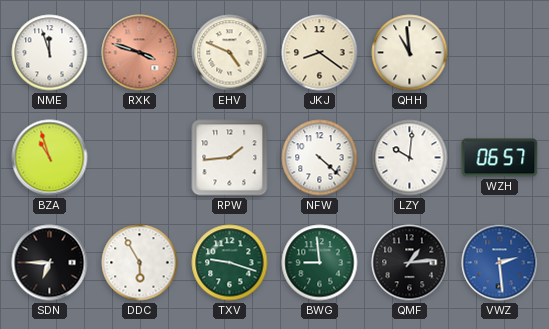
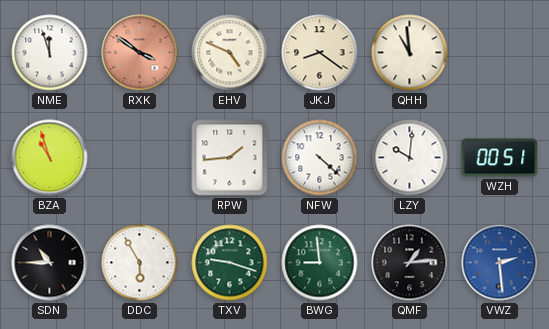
RXK: 3:48 -> 3:51
WZH: 06:57 -> 00:51
SDN: 6:45 -> 10:45
